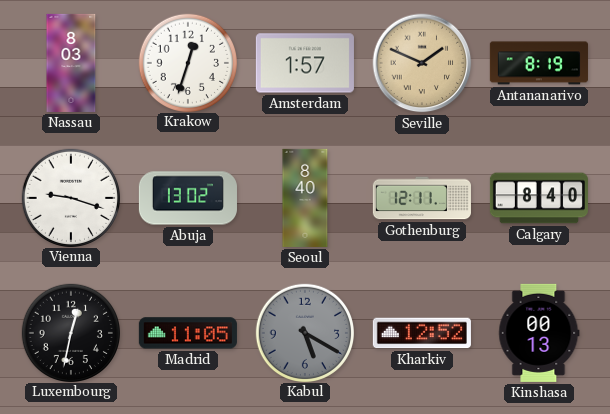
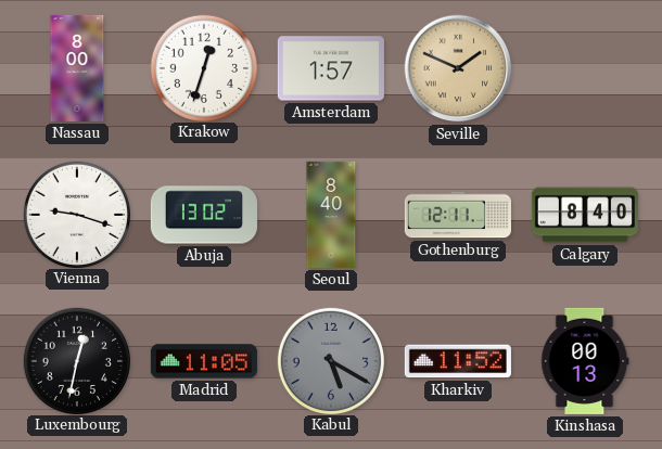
Nassau: 8:03 -> 8:00
Antananarivo: 8:19 -> none
Kharkiv: 12:52 -> 11:52
